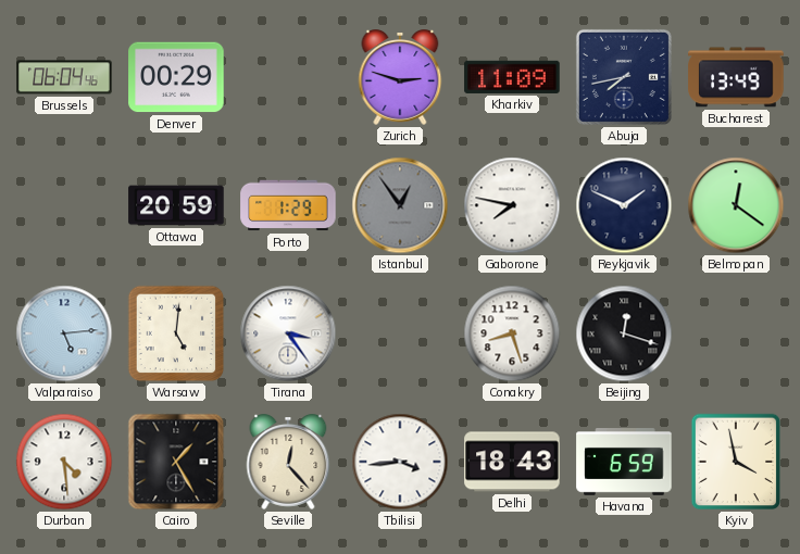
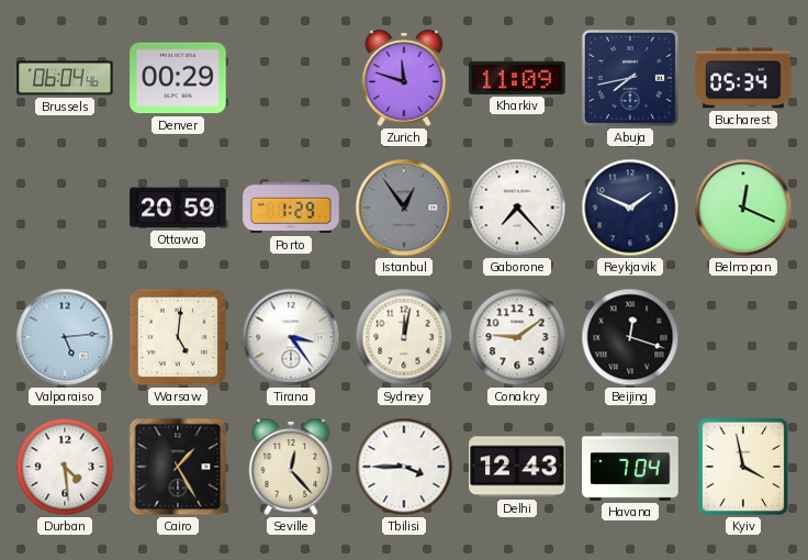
Zurich: 2:48 -> 11:48
Bucharest: 13:49 -> 05:34
Gaborone: 7:47 -> 7:23
Belmopan: 12:21 -> 12:19
Sydney: none -> 12:02
Conakry: 8:27 -> 9:09
Tbilisi: 3:44 -> 3:45
Delhi: 18:43 -> 12:43
Havana: 6:59 -> 7:04
